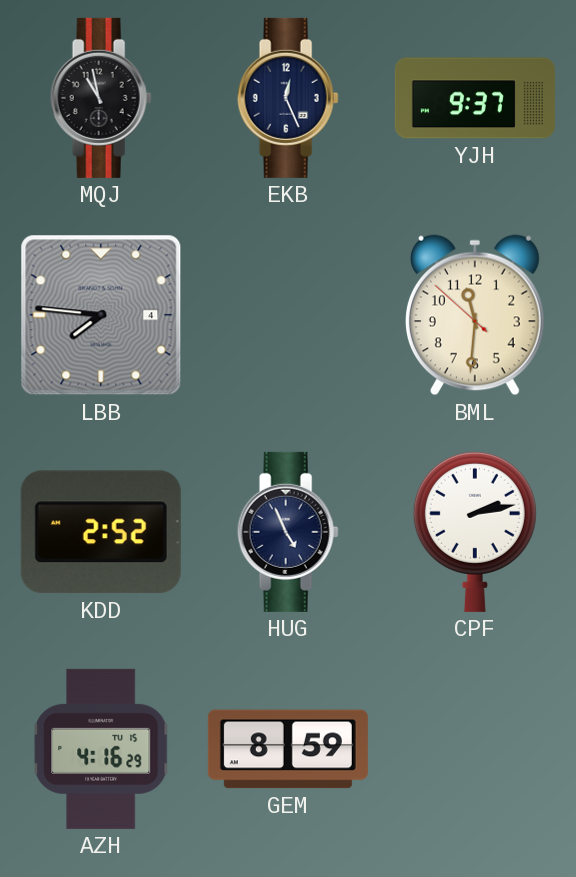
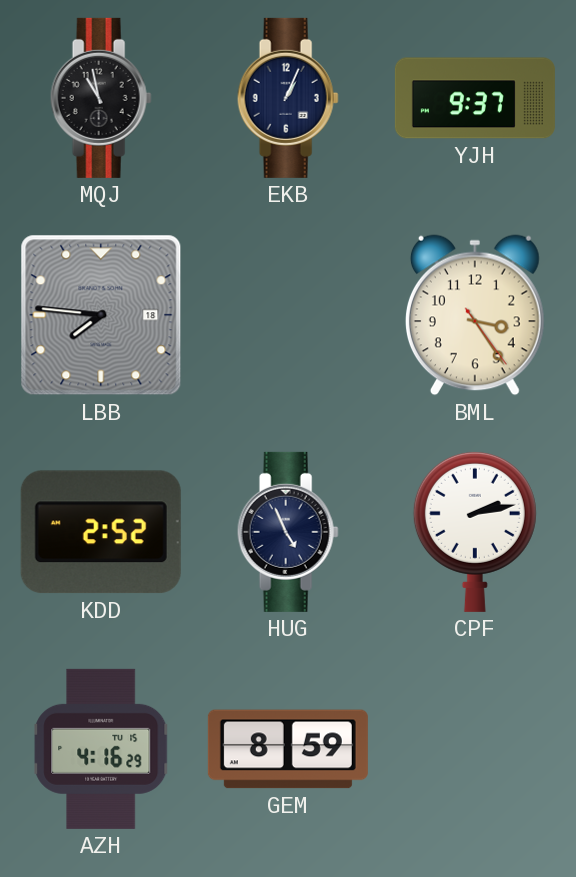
EKB: 12:26 -> 1:04
LBB date: 4 -> 18
BML: 11:30 -> 3:24
